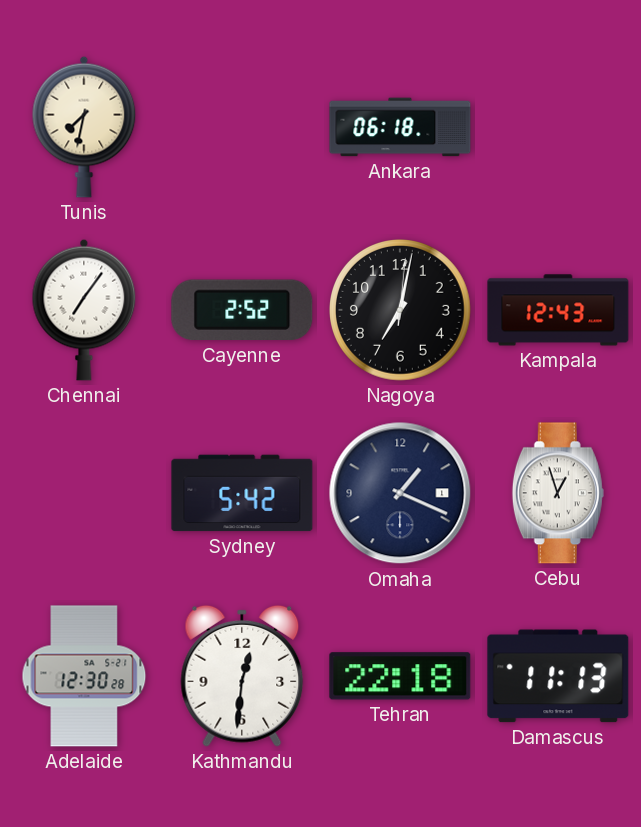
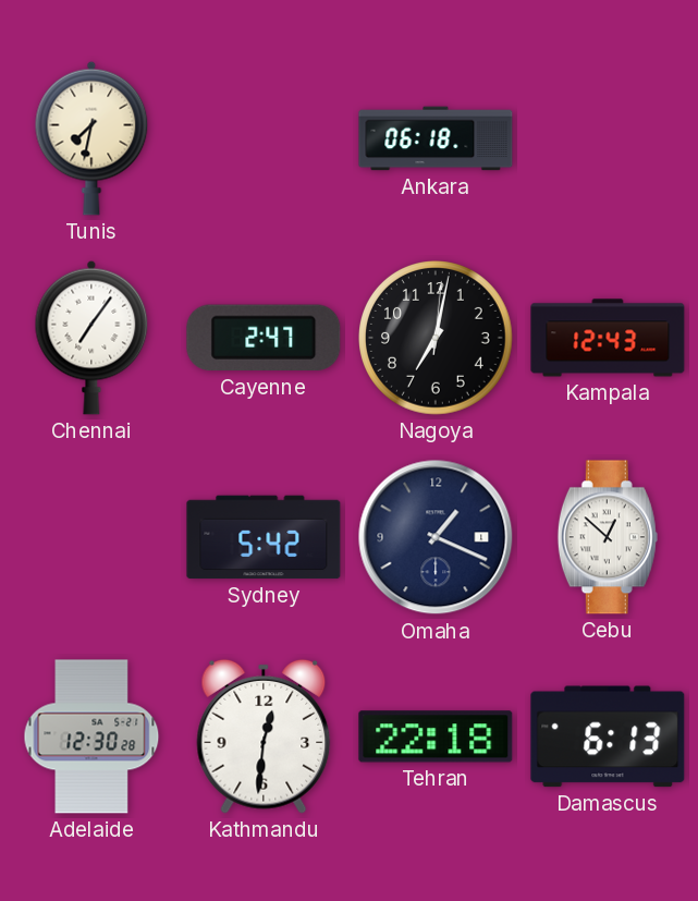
Cayenne: 2:52 -> 2:47
Cebu: 12:57 -> 12:52
Damascus: 11:13 -> 6:13
